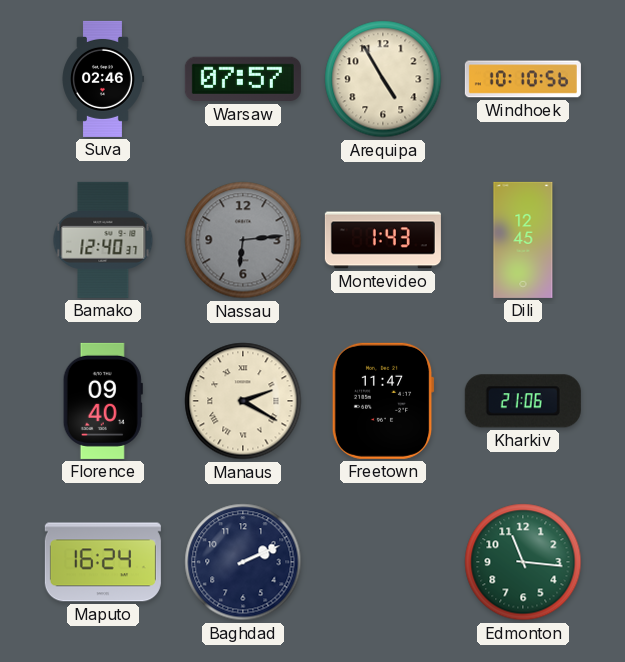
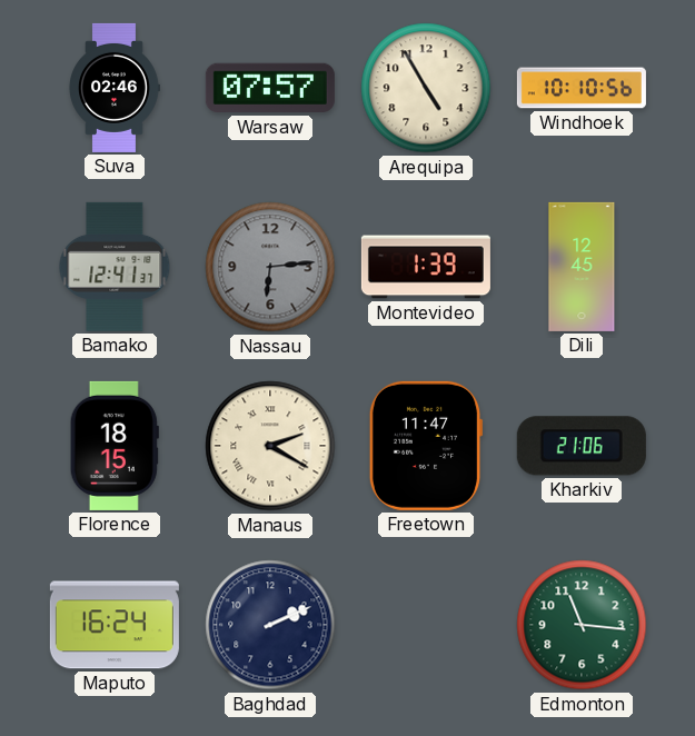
Bamako: 12:40 -> 12:41
Montevideo: 1:43 -> 1:39
Florence: 09:40 -> 18:15
